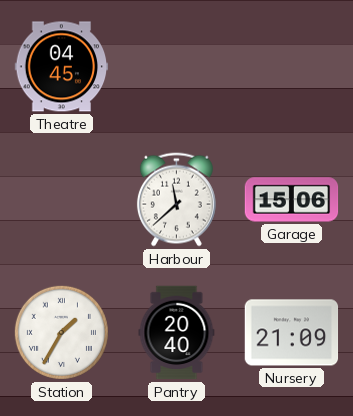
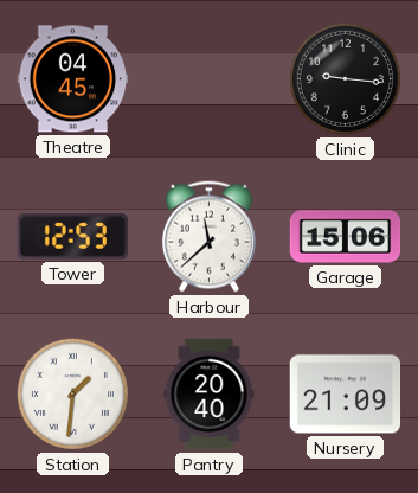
Clinic: none -> 9:16
Tower: none -> 12:53
Station: 1:35 -> 1:31
